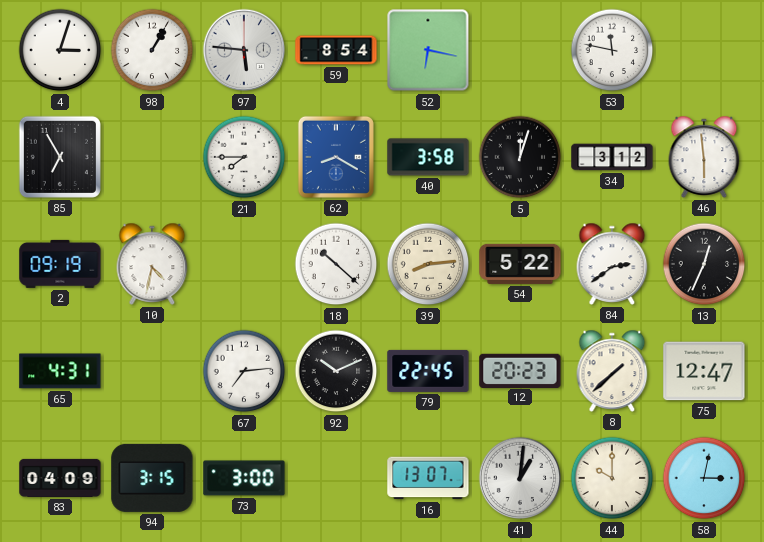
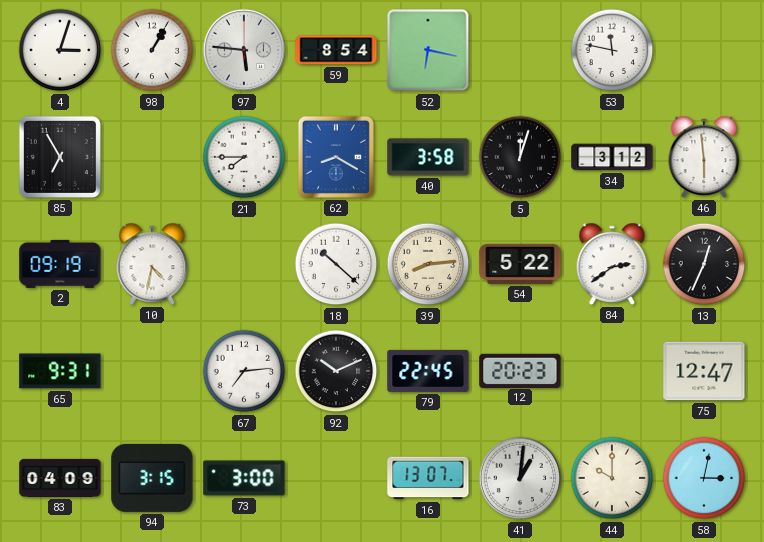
65: 4:31 -> 9:31
8: 1:38 -> none
